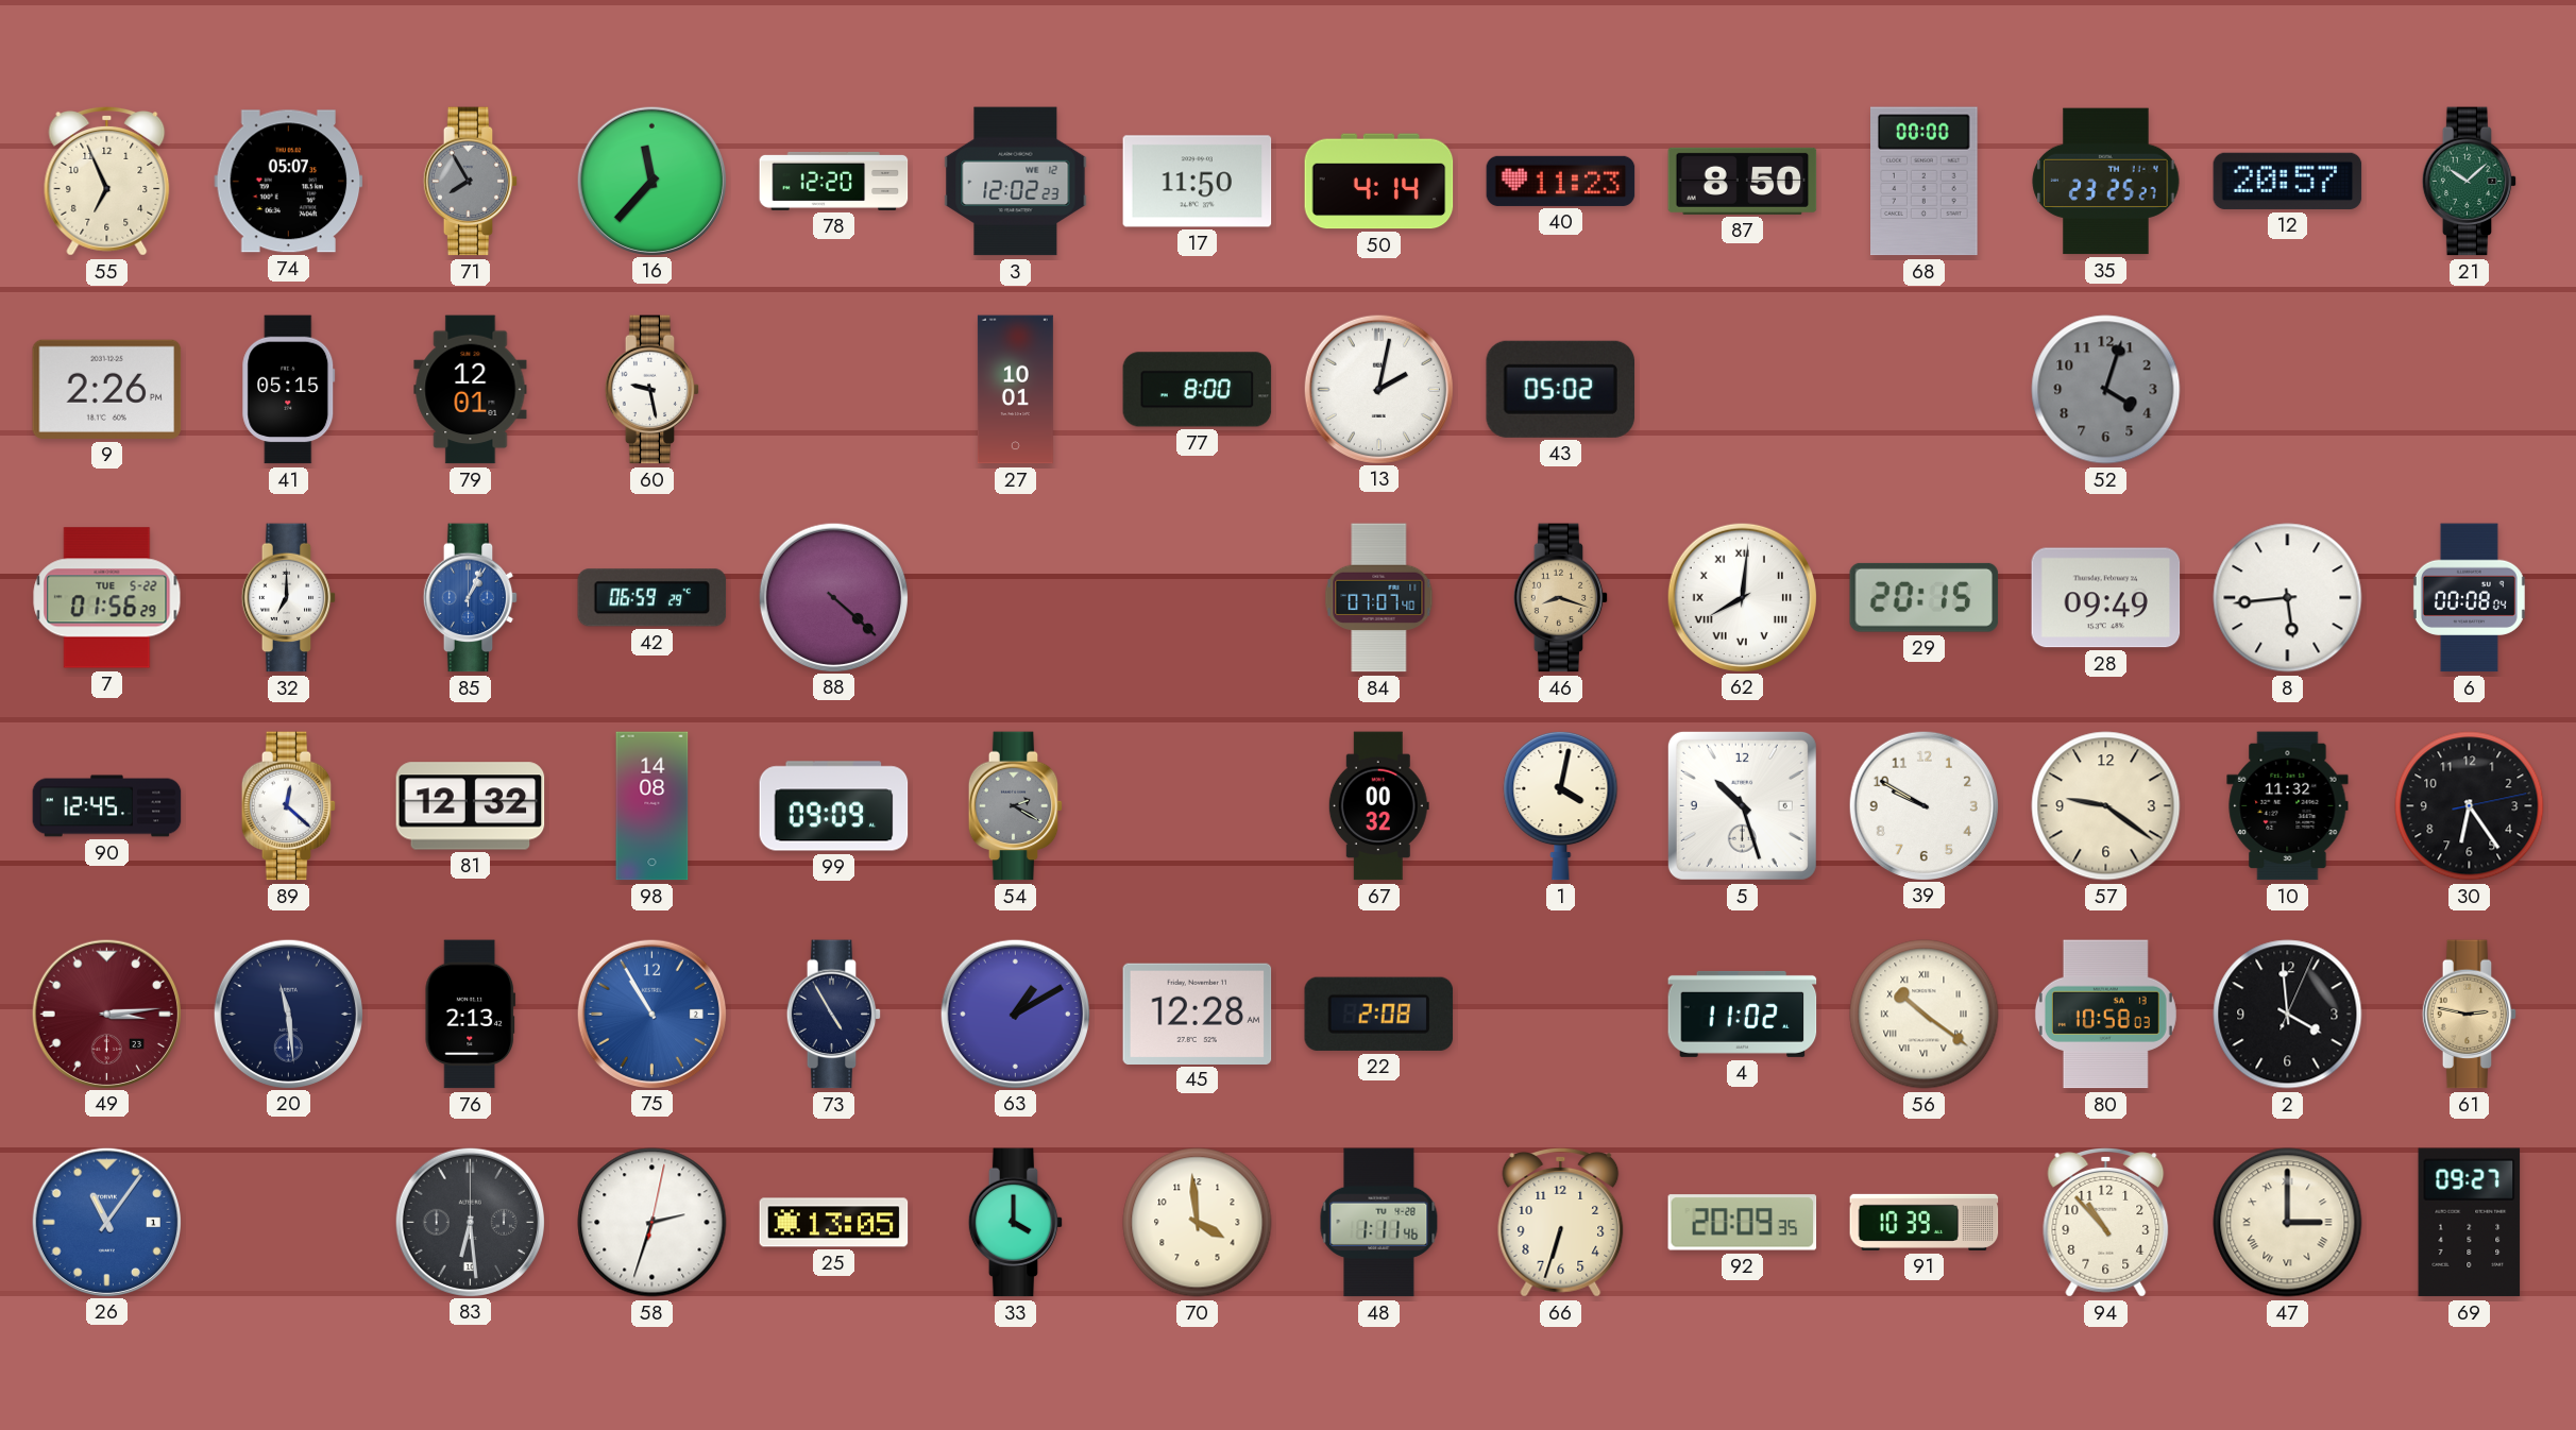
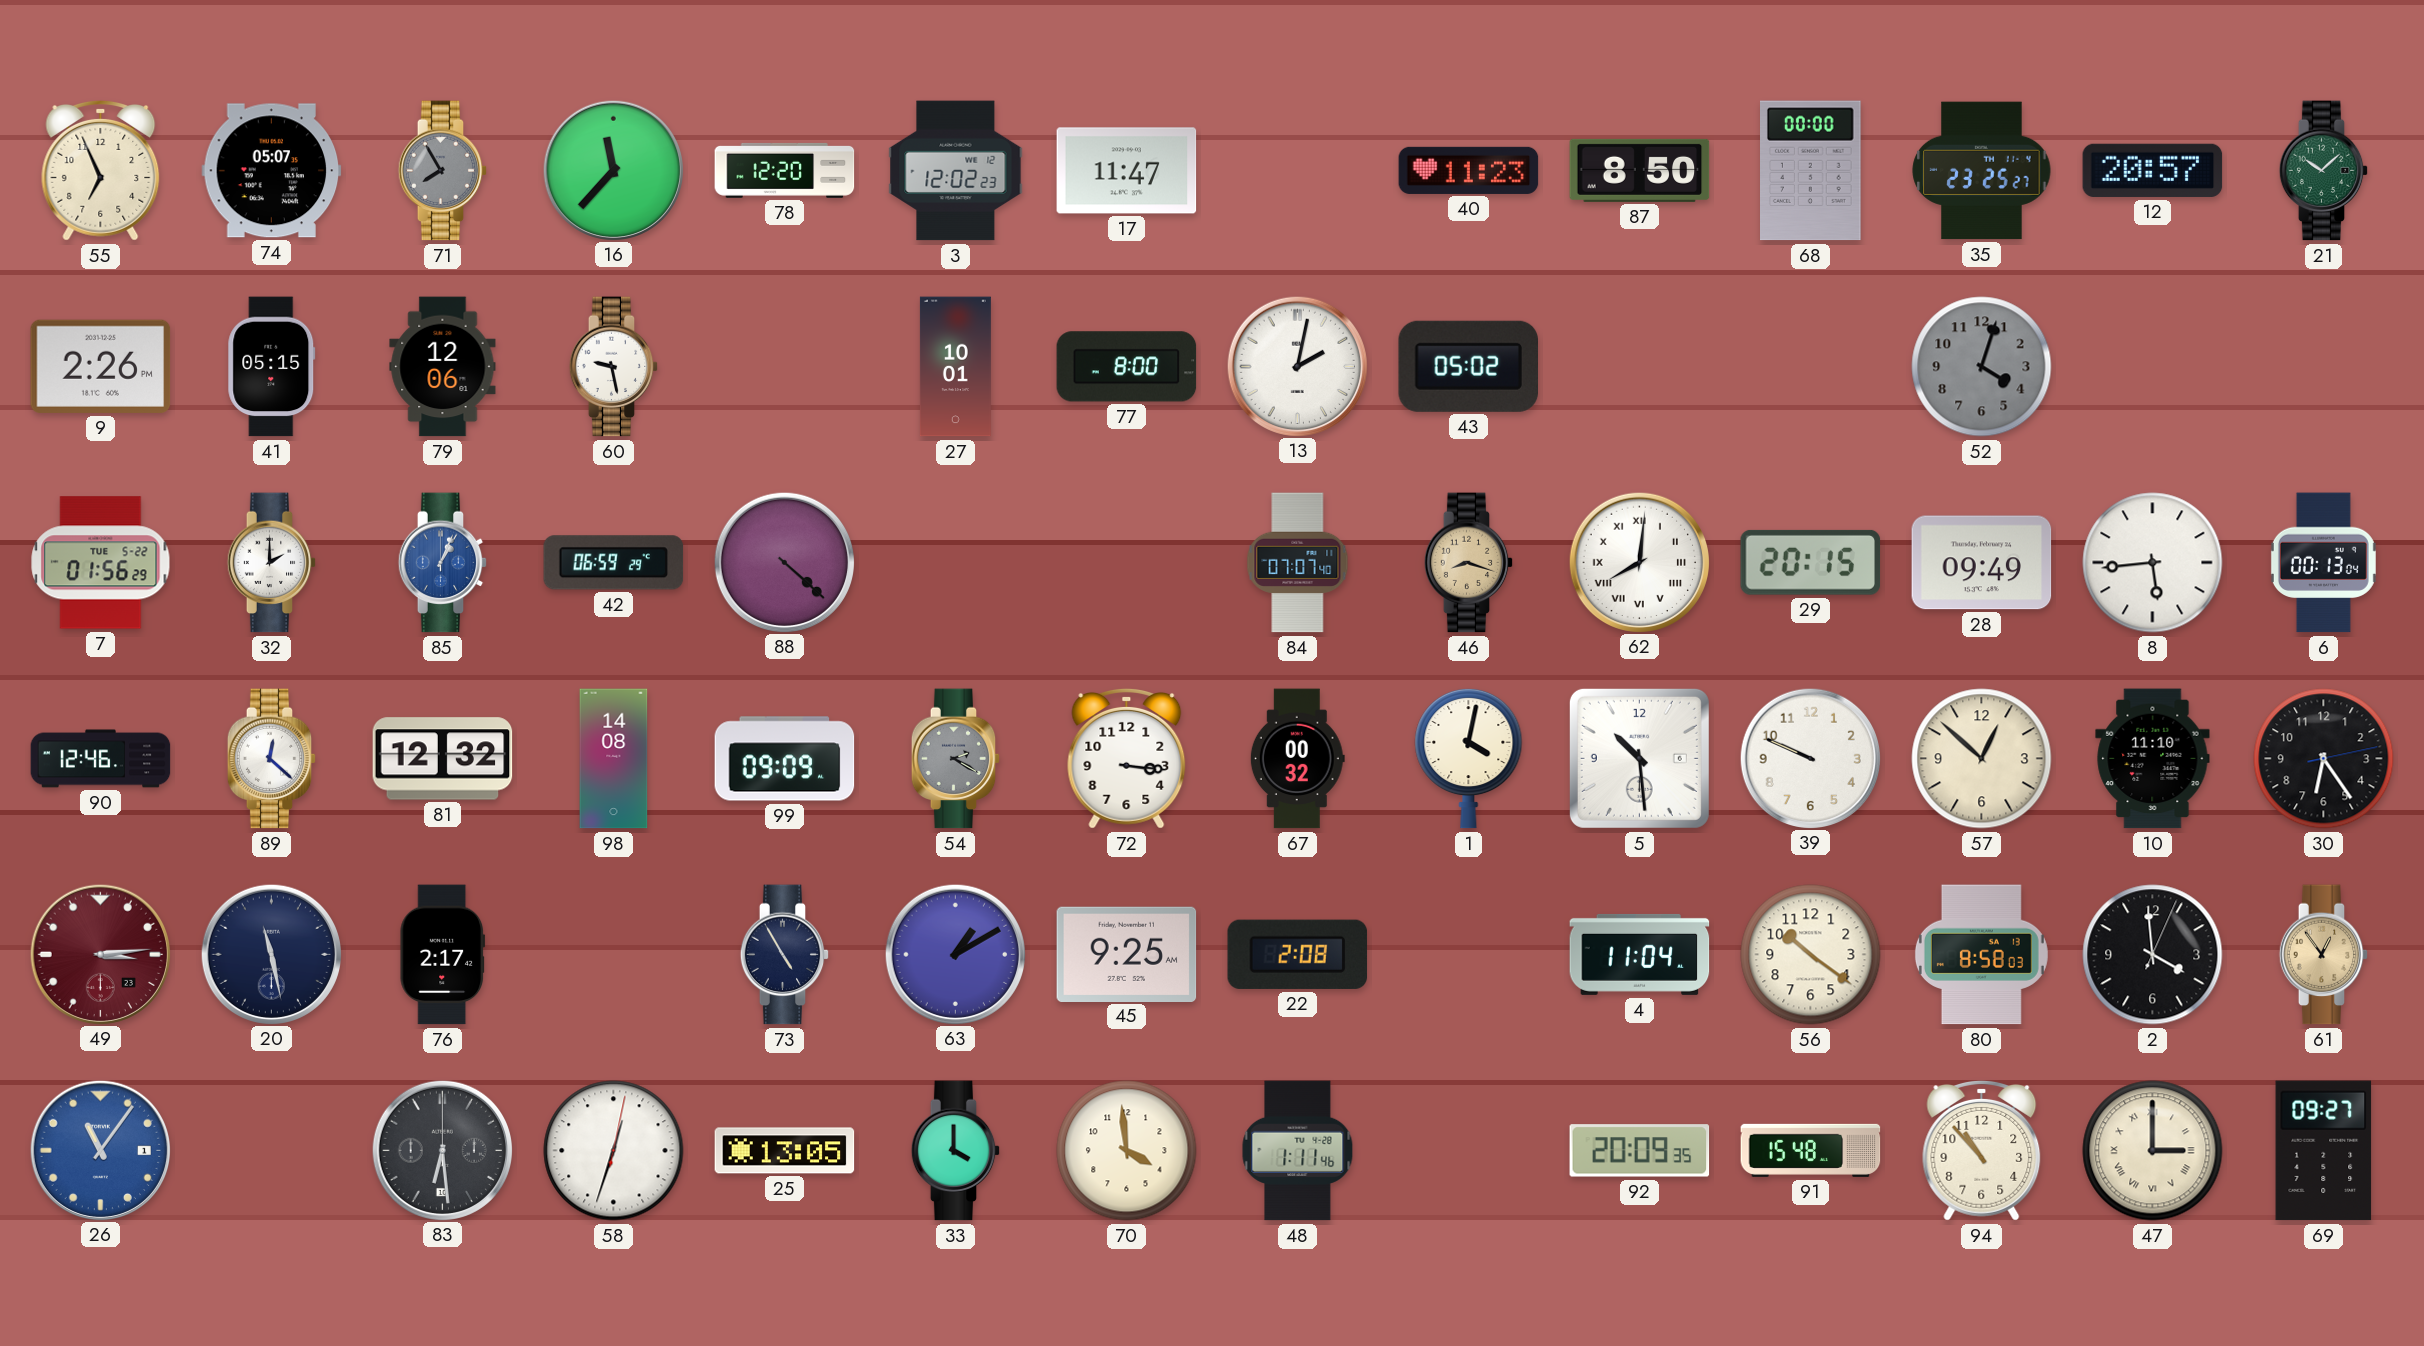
17: 11:50 -> 11:47
50: 4:14 -> none
79: 12:01 -> 12:06
32: 7:00 -> 2:00
6: 00:08 -> 00:13
90: 12:45 -> 12:46
72: none -> 3:16
5: 10:27 -> 10:29
39: 9:50 -> 9:49
57: 9:21 -> 12:52
10: 11:32 -> 11:10
20: 11:29 -> 11:28
76: 2:13 -> 2:17
75: 10:55 -> none
45: 12:28 -> 9:25
4: 11:02 -> 11:04
56 numerals: Roman -> Arabic
80: 10:58 -> 8:58
61: 2:47 -> 12:54
58: 2:33 -> 12:33
66: 6:33 -> none
91: 10:39 -> 15:48
